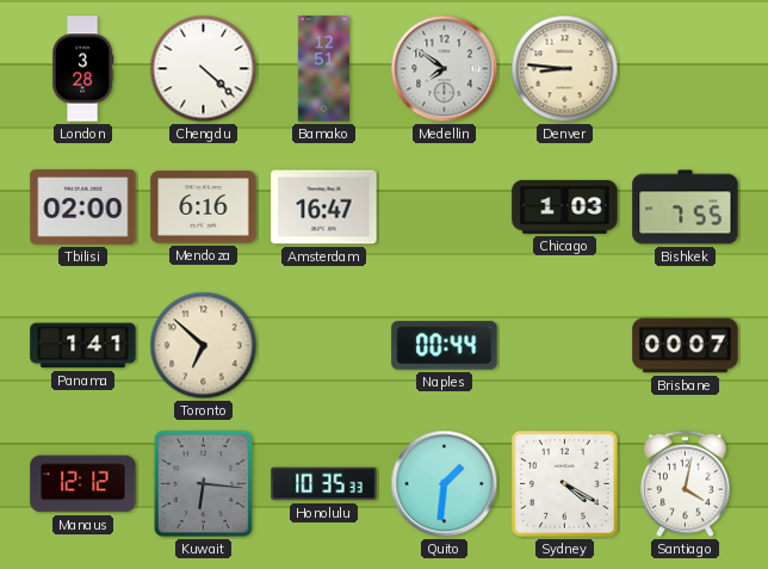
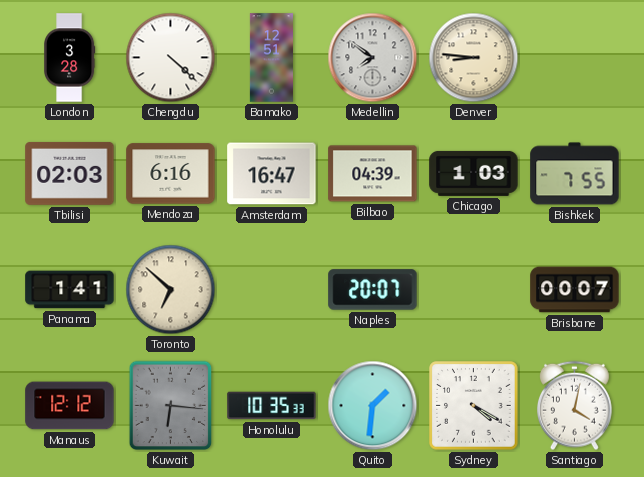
Tbilisi: 02:00 -> 02:03
Bilbao: none -> 04:39
Naples: 00:44 -> 20:07
